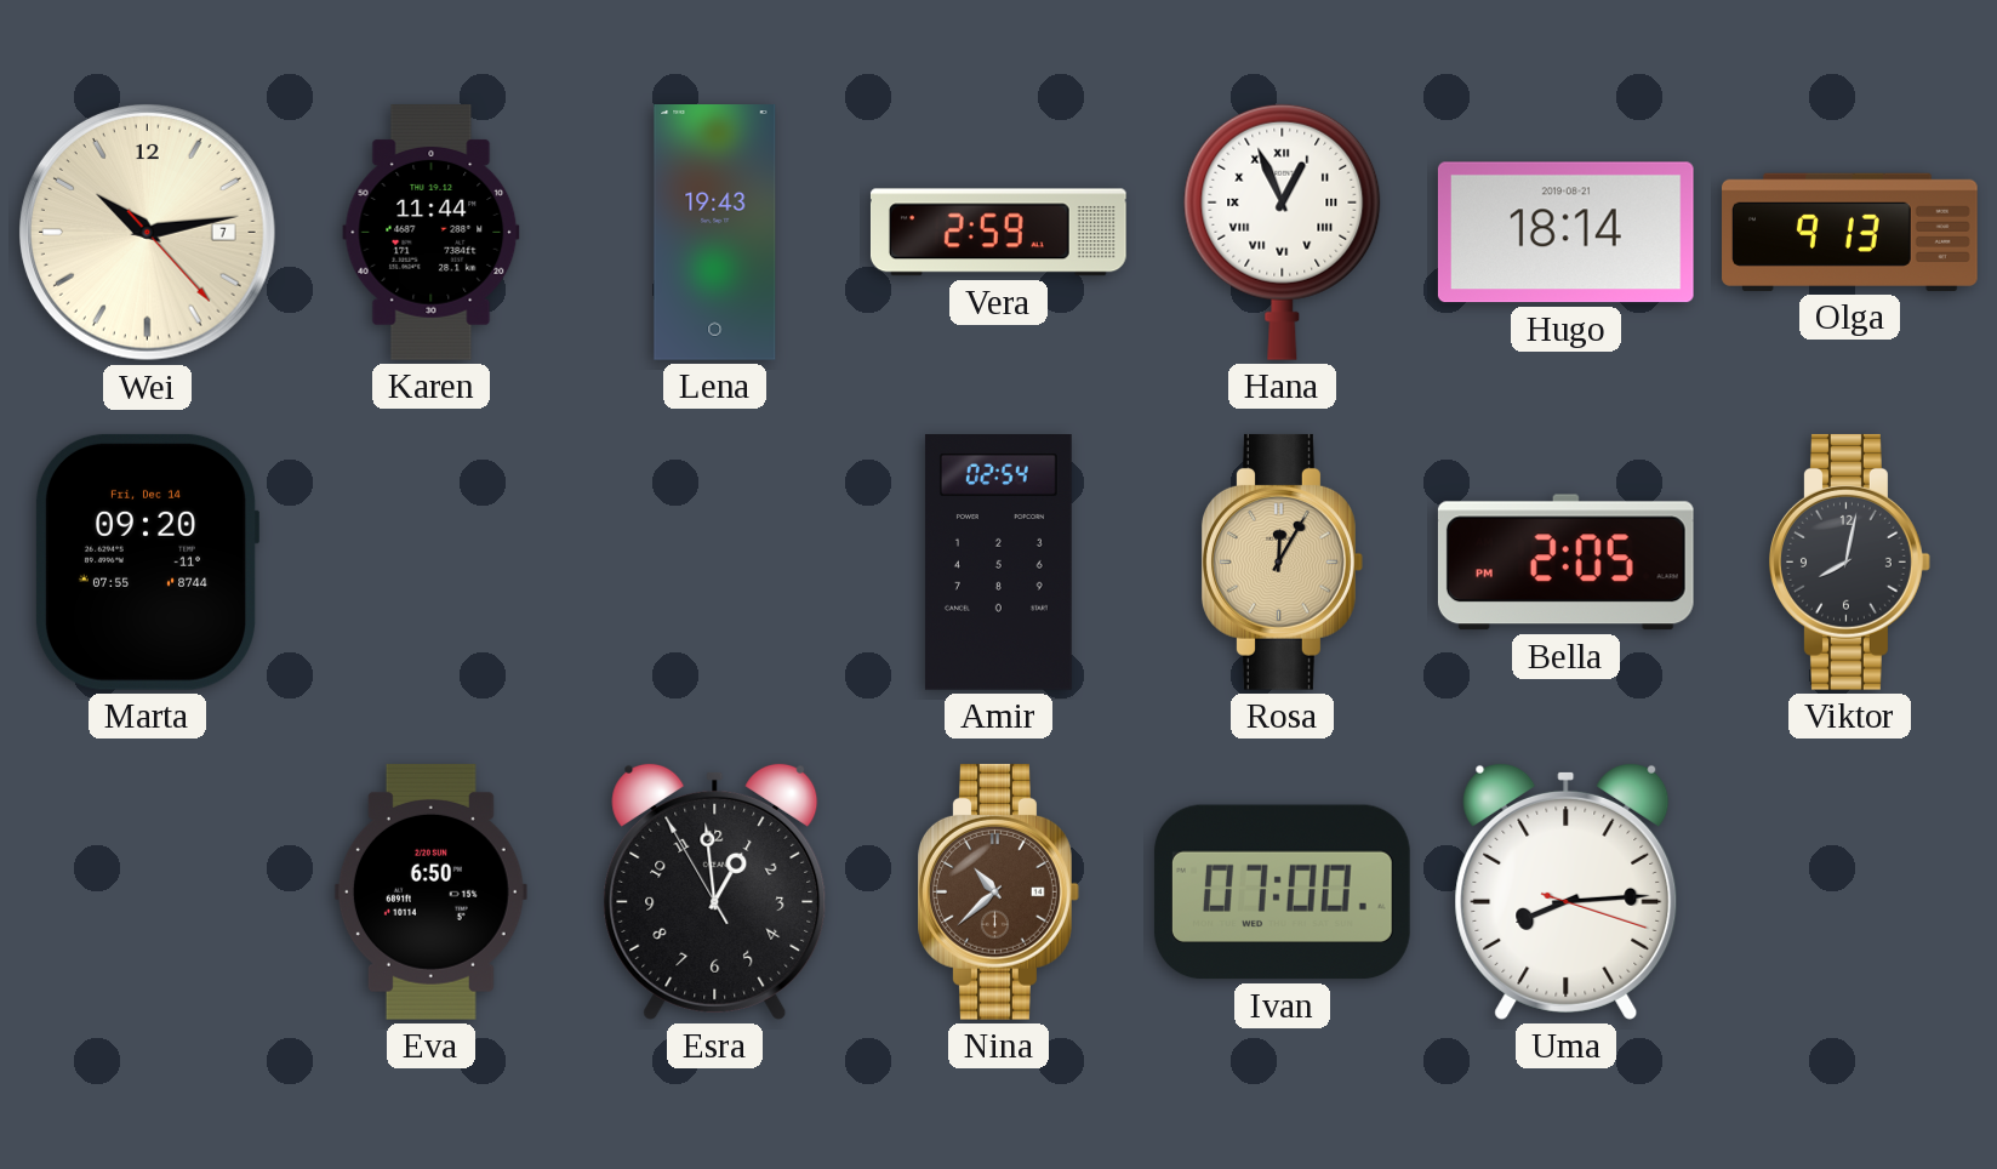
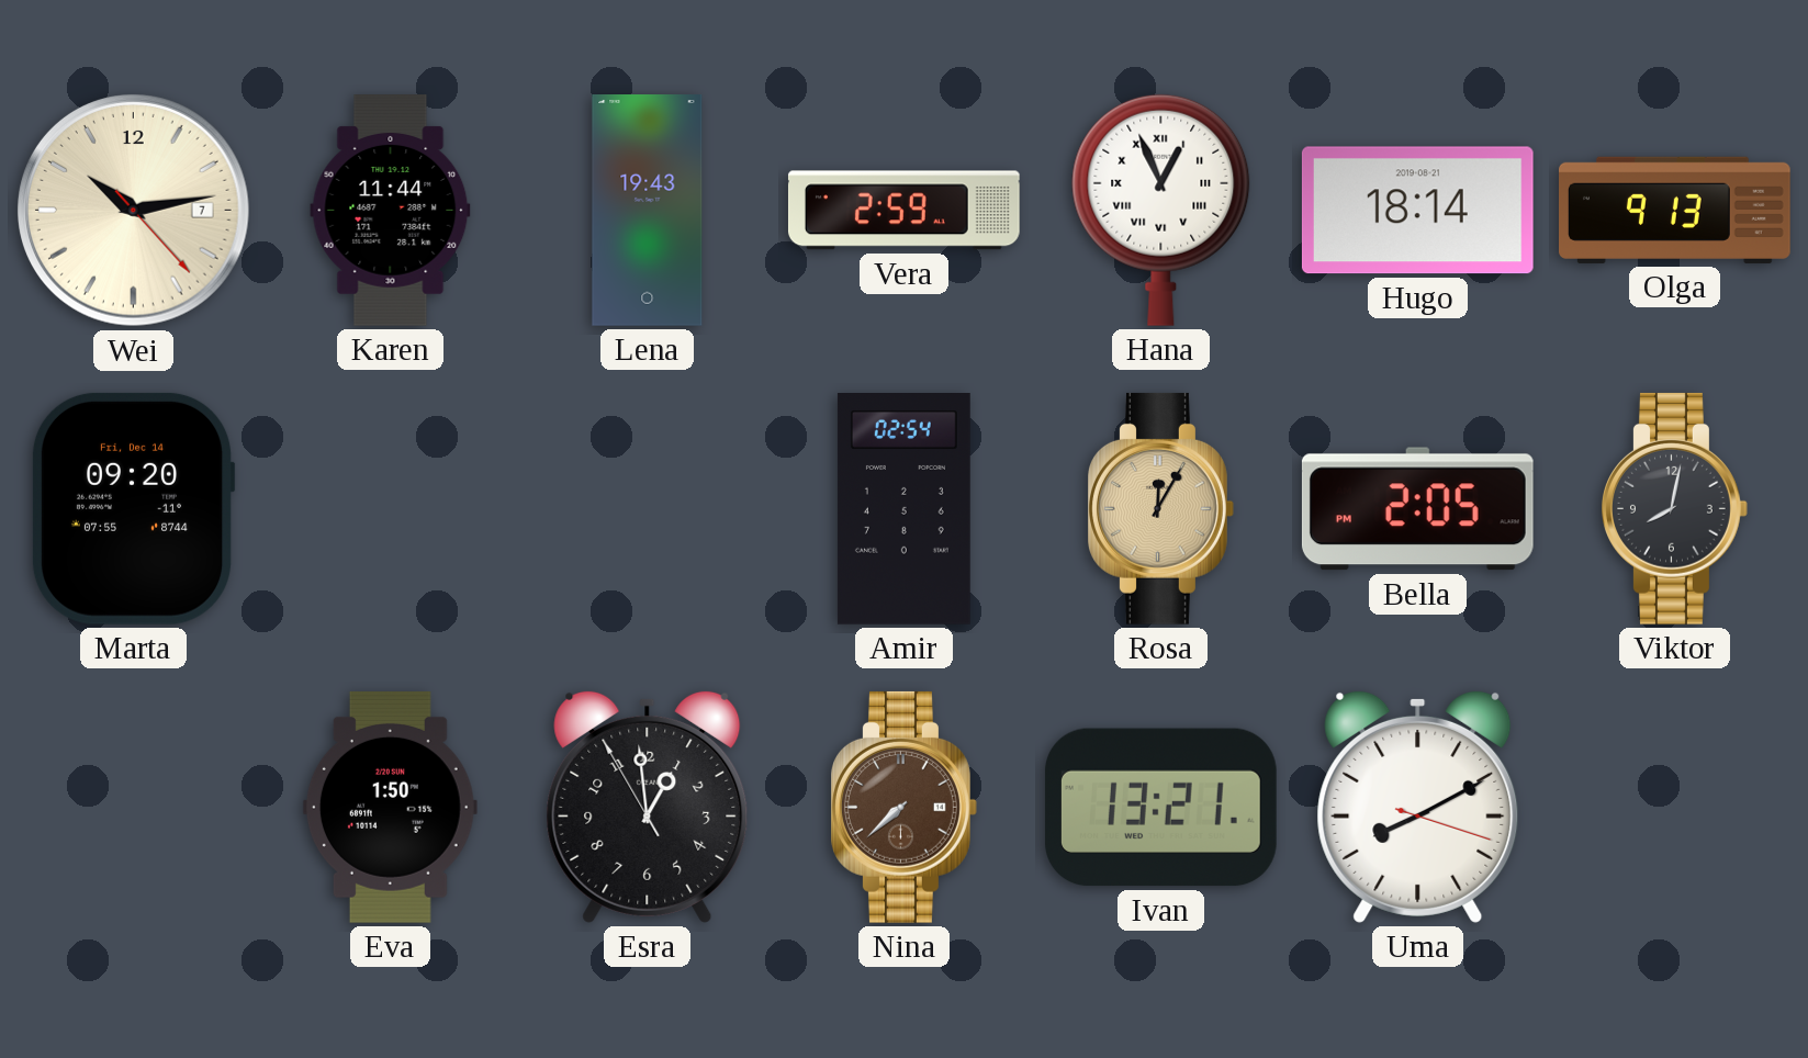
Eva: 6:50 -> 1:50
Nina: 10:38 -> 7:38
Ivan: 07:00 -> 13:21
Uma: 8:14 -> 8:10
